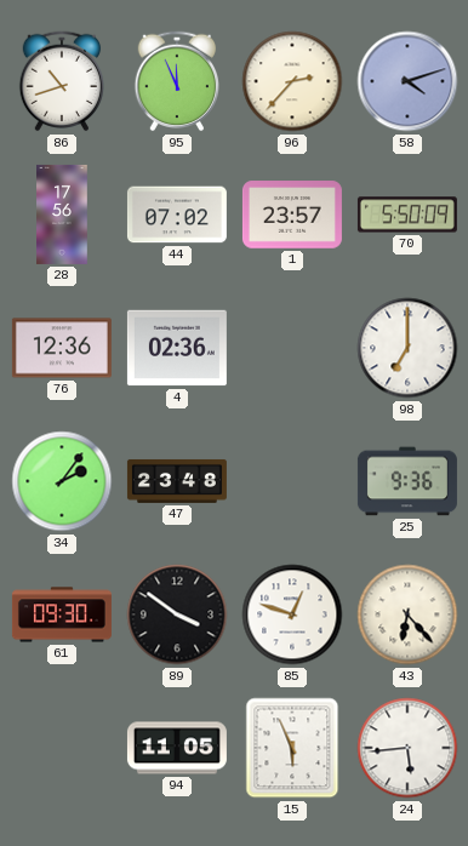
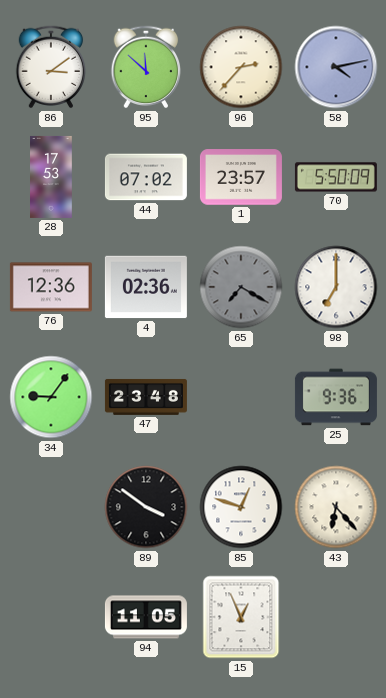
86: 10:42 -> 3:09
95: 11:56 -> 11:52
58: 4:12 -> 4:13
28: 17:56 -> 17:53
65: none -> 7:20
34: 2:06 -> 9:06
61: 09:30 -> none
15: 5:56 -> 12:56
24: 5:44 -> none
